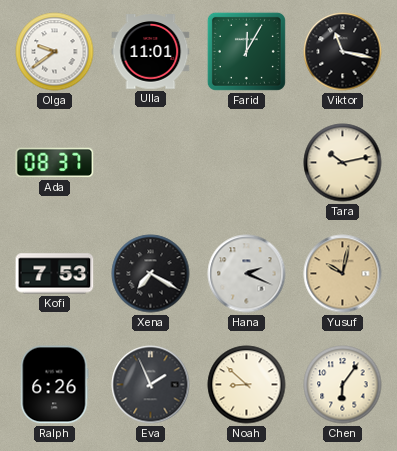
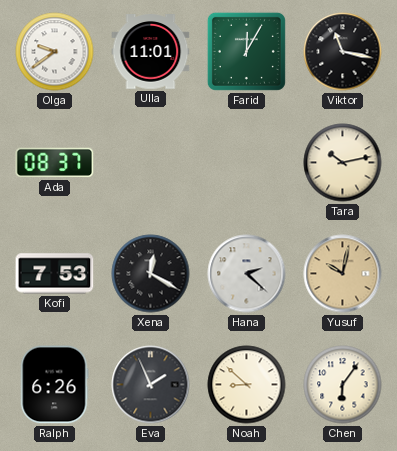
Xena: 7:20 -> 12:20
Hana: 2:19 -> 2:22
